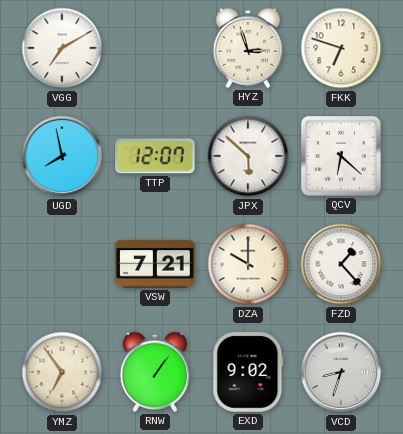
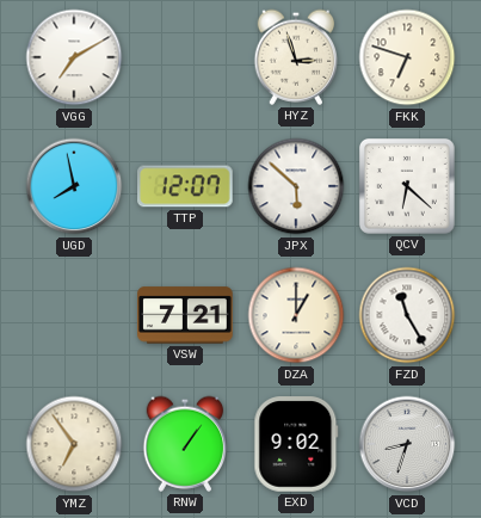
DZA: 10:00 -> 1:00
FZD: 1:23 -> 11:25
